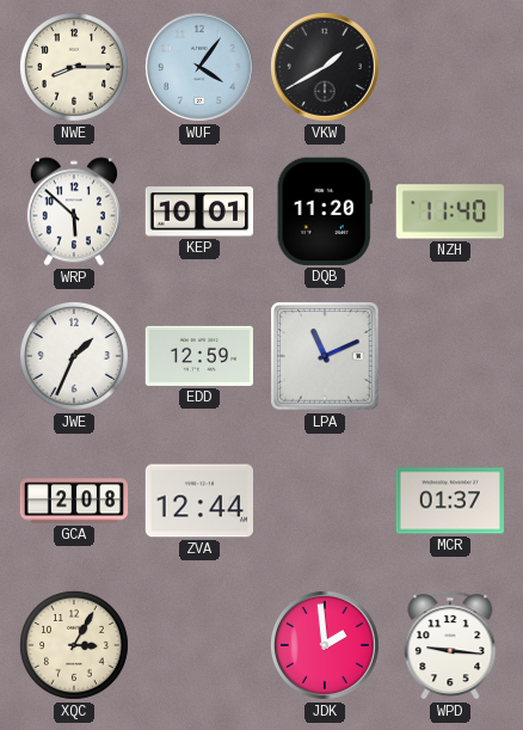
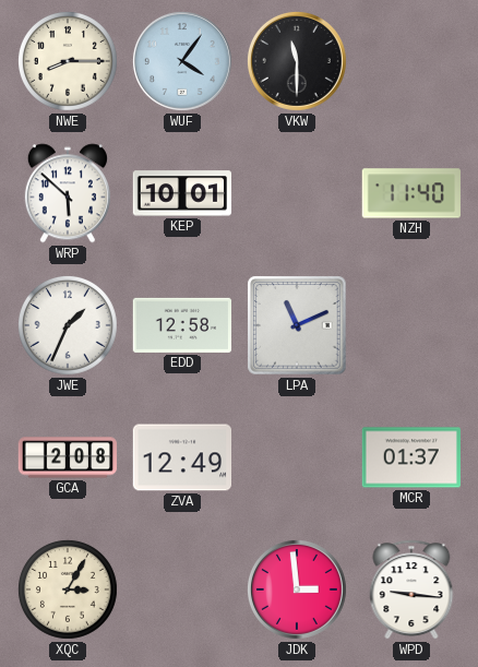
VKW: 1:40 -> 11:30
DQB: 11:20 -> none
EDD: 12:59 -> 12:58
ZVA: 12:44 -> 12:49
JDK: 1:59 -> 2:59
